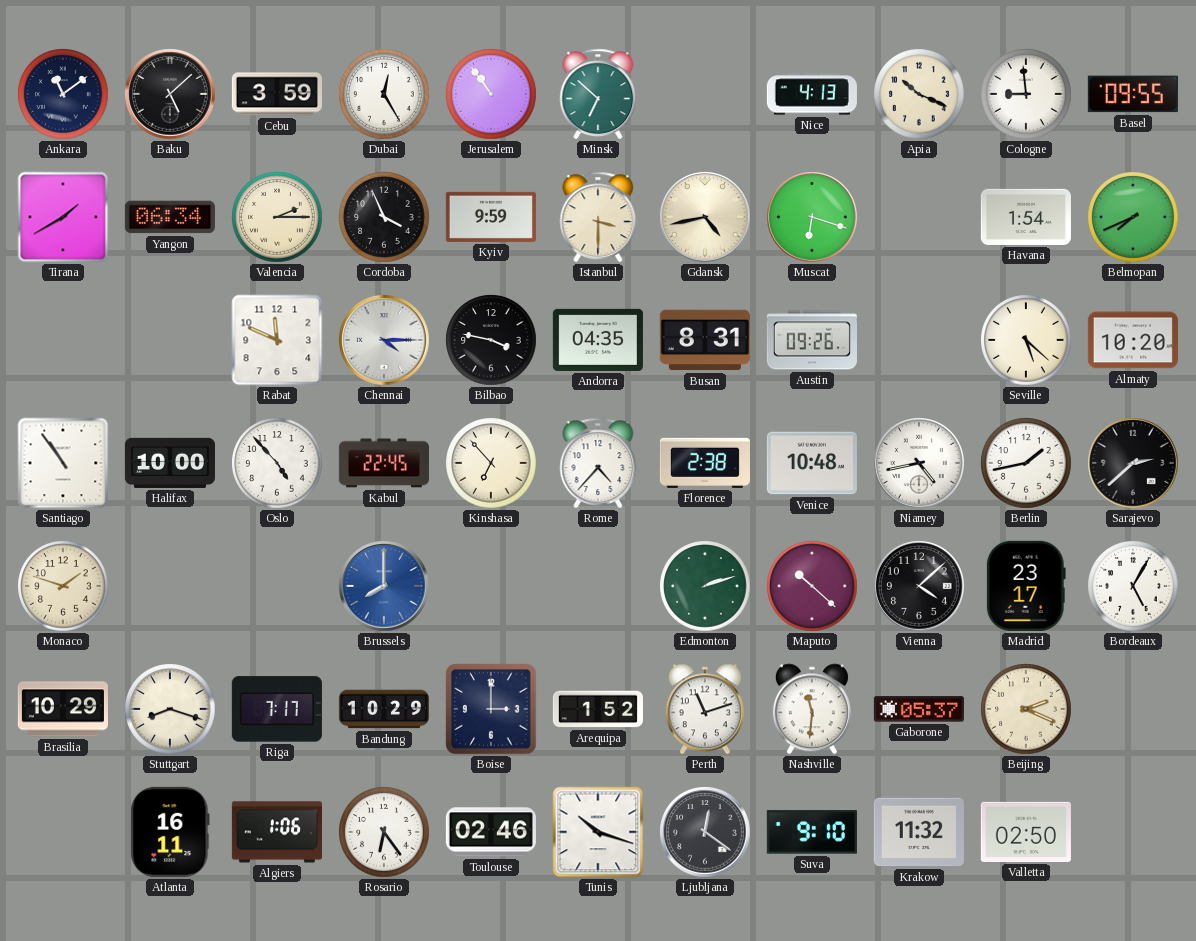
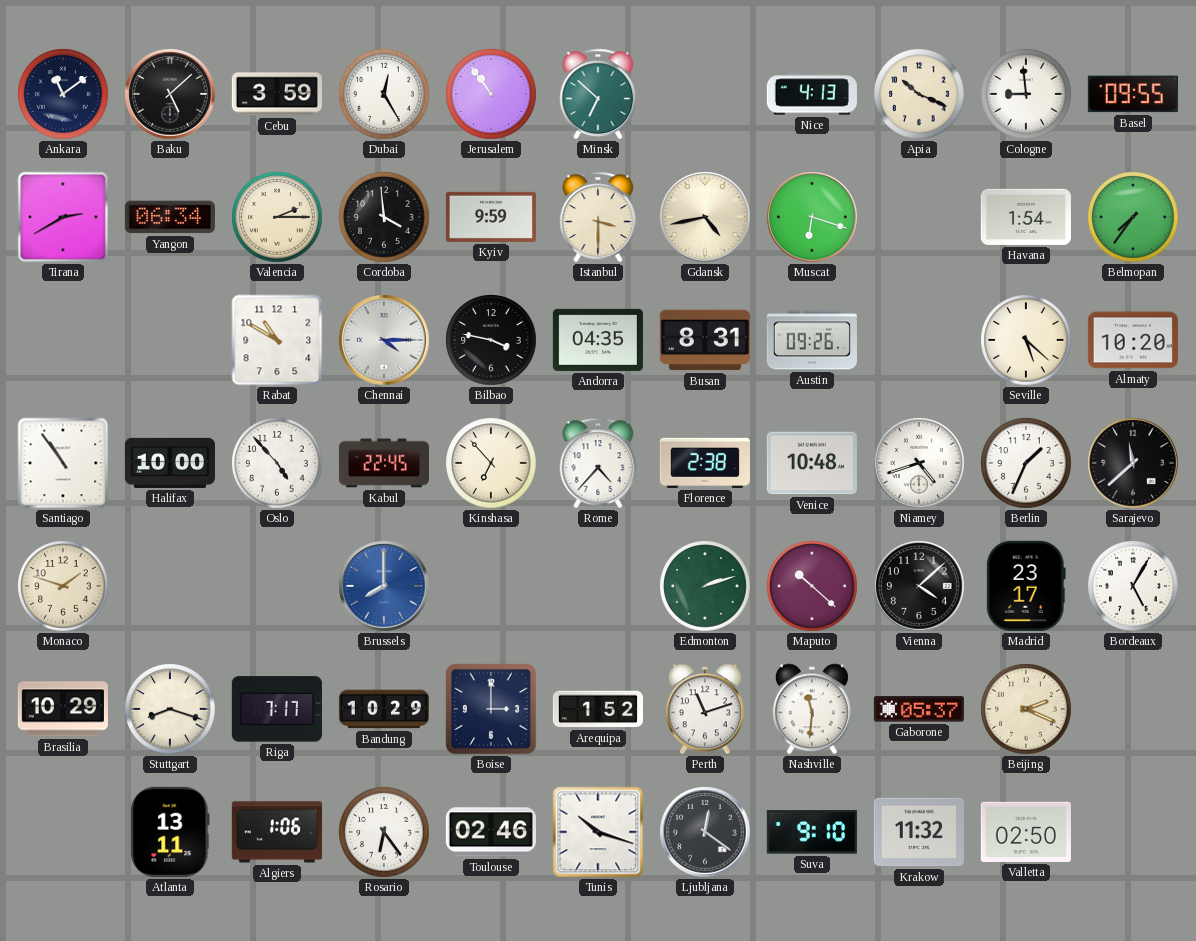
Tirana: 1:40 -> 2:40
Cordoba: 3:56 -> 3:59
Belmopan: 7:41 -> 7:36
Rabat: 11:49 -> 10:50
Niamey: 4:43 -> 4:42
Berlin: 1:43 -> 1:34
Sarajevo: 2:38 -> 11:38
Atlanta: 16:11 -> 13:11
